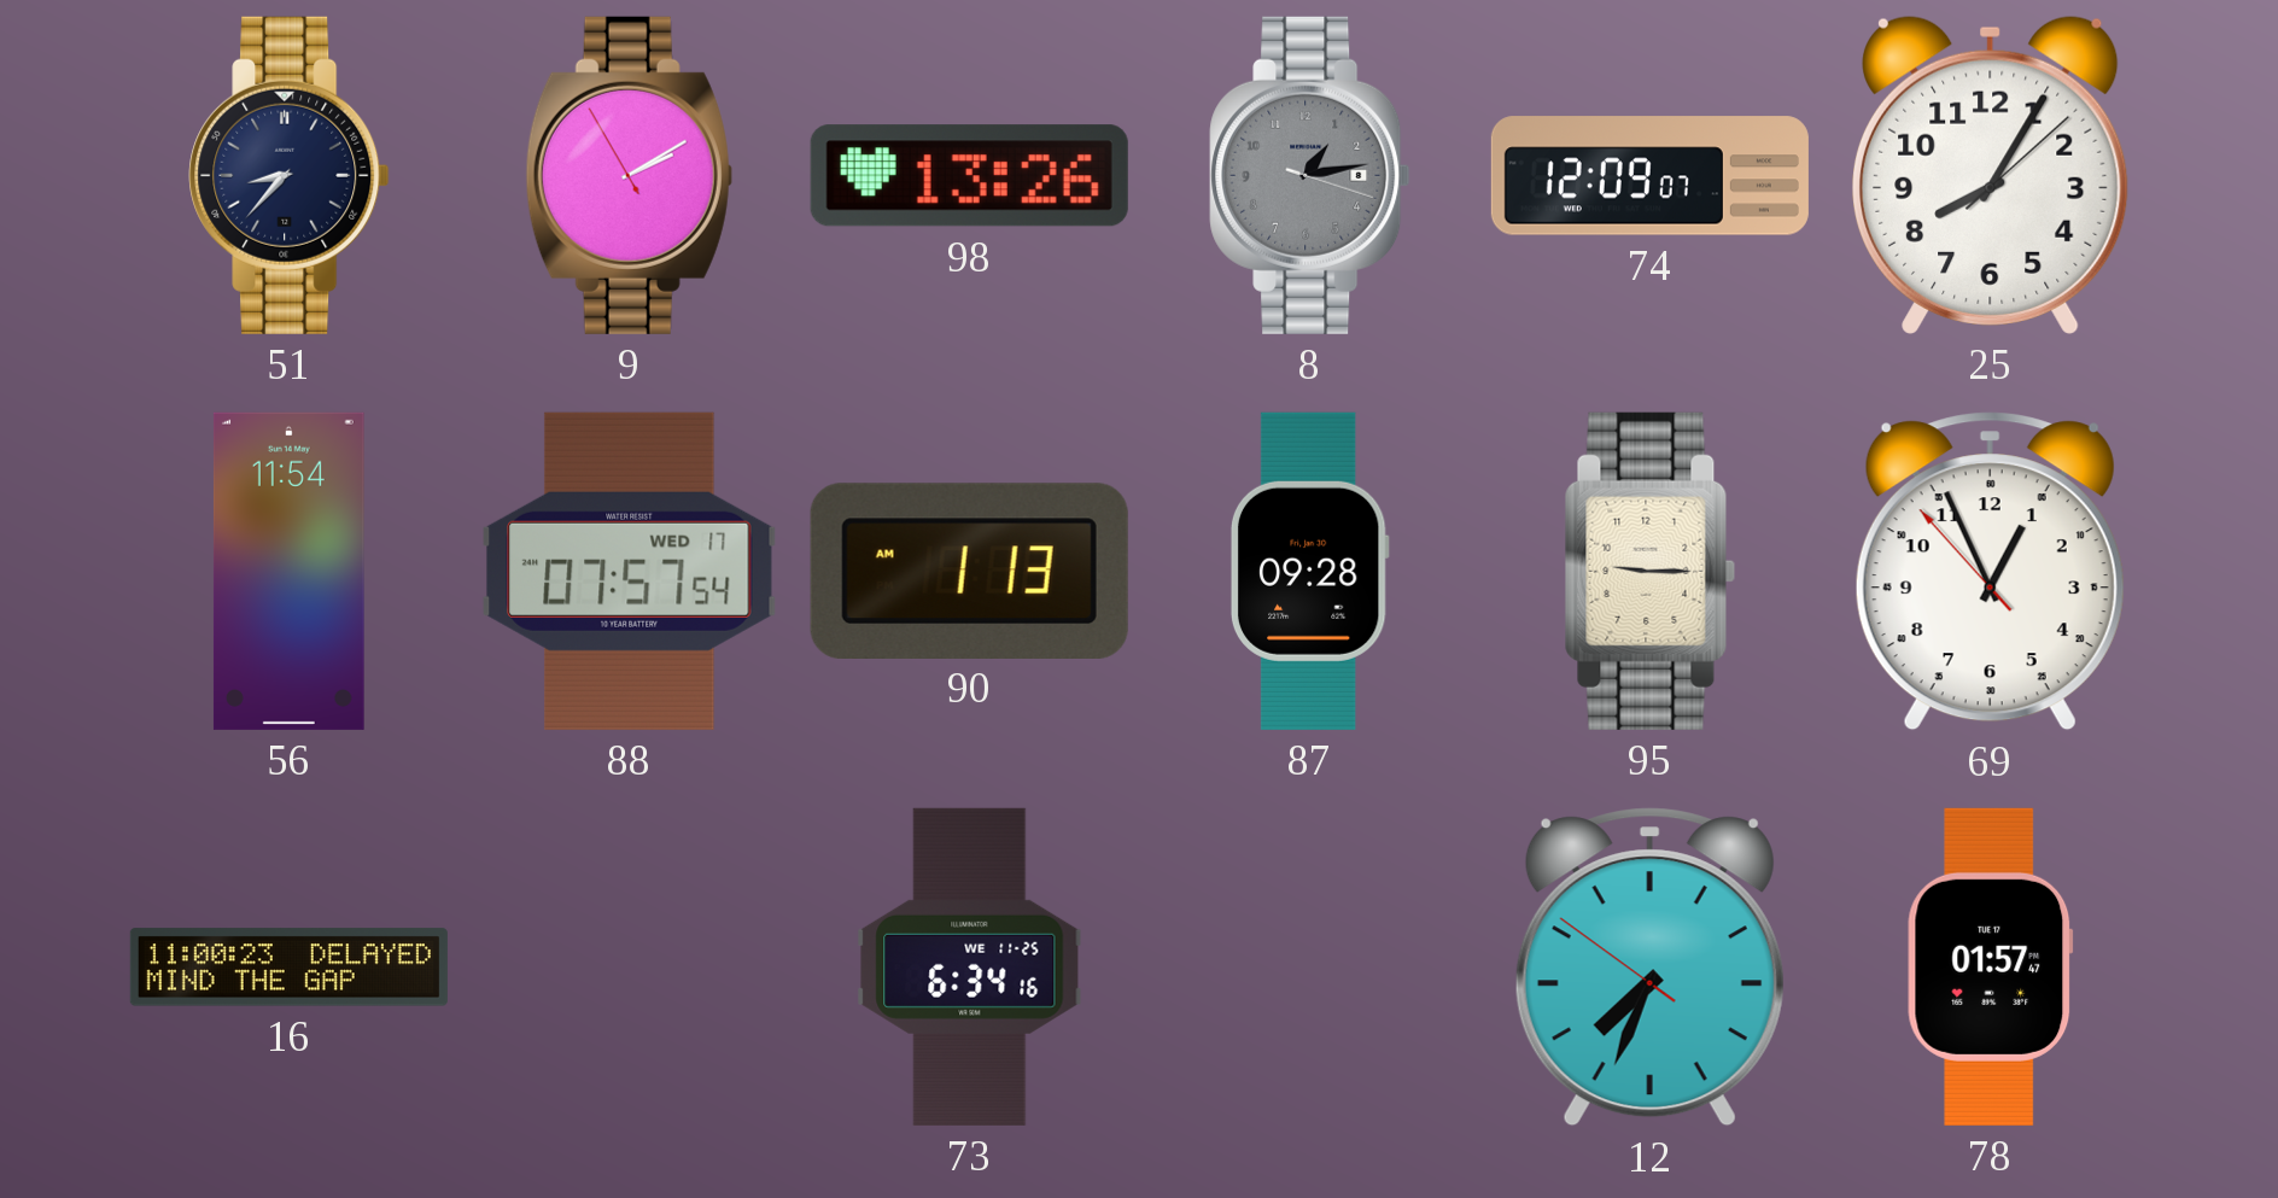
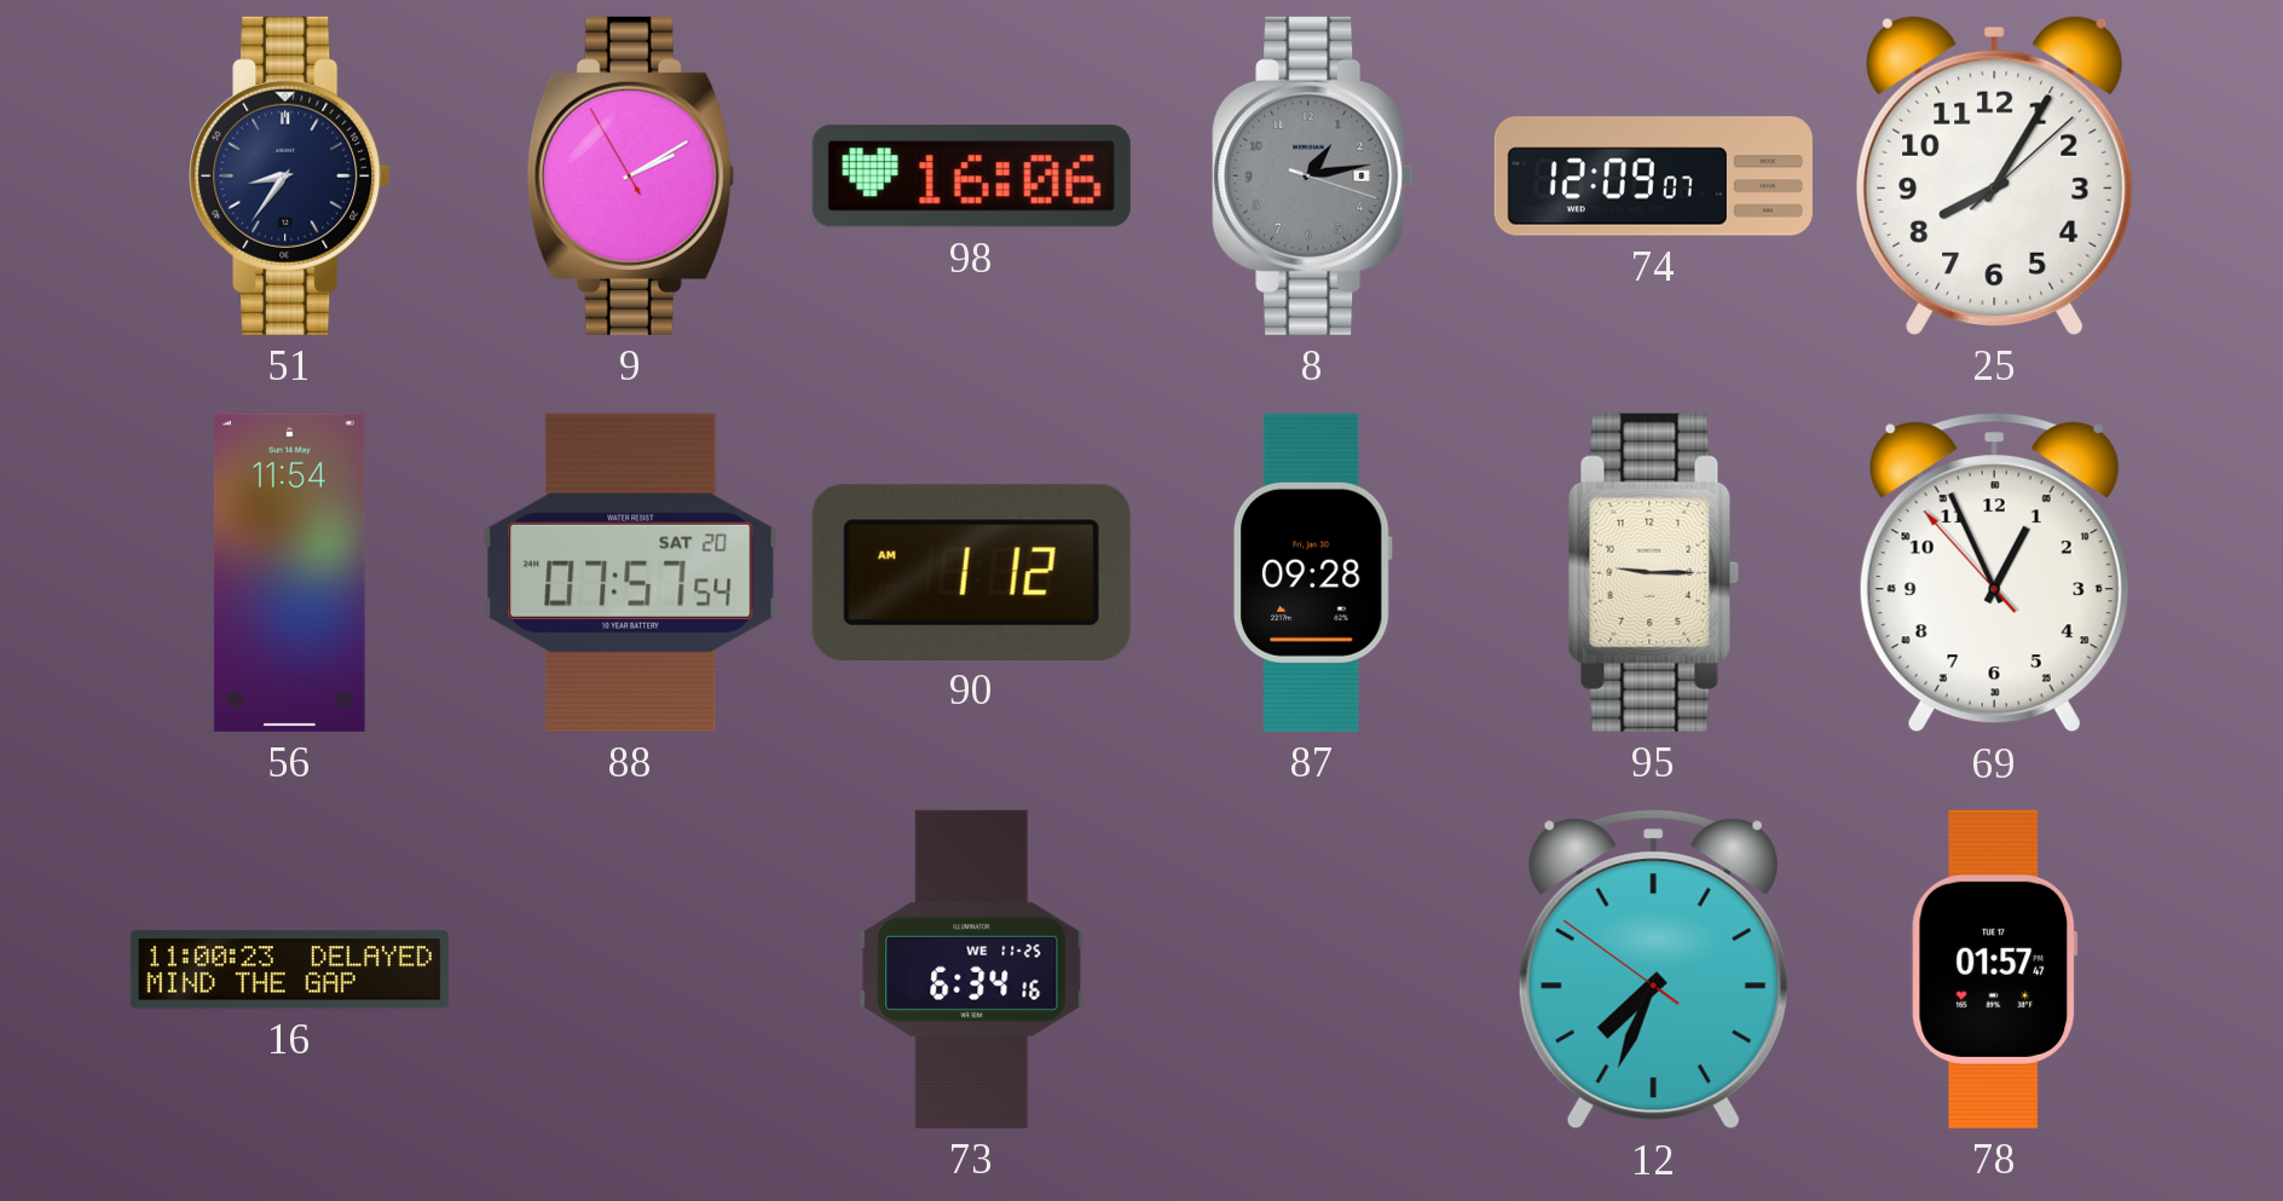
51: 8:37 -> 8:36
98: 13:26 -> 16:06
88 date: WED 17 -> SAT 20
90: 1:13 -> 1:12
